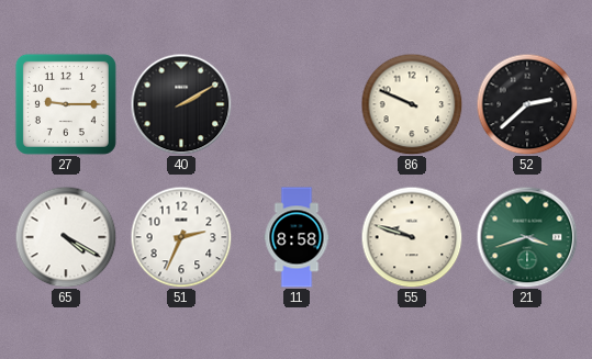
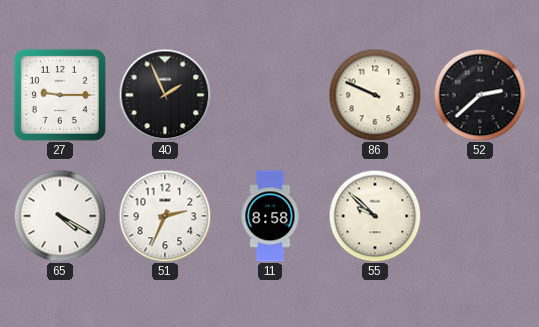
40: 2:10 -> 1:56
55: 9:48 -> 9:52
21: 3:42 -> none
